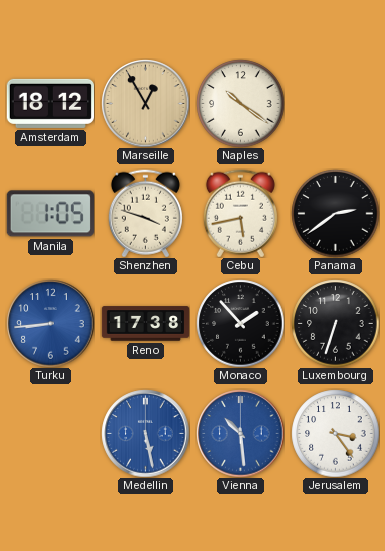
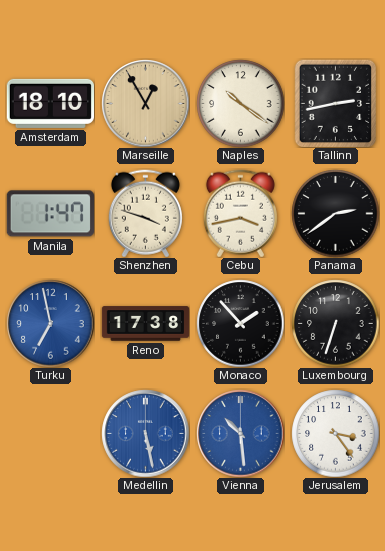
Amsterdam: 18:12 -> 18:10
Tallinn: none -> 2:43
Manila: 1:05 -> 1:47
Cebu: 5:43 -> 3:43
Turku: 8:44 -> 6:58
